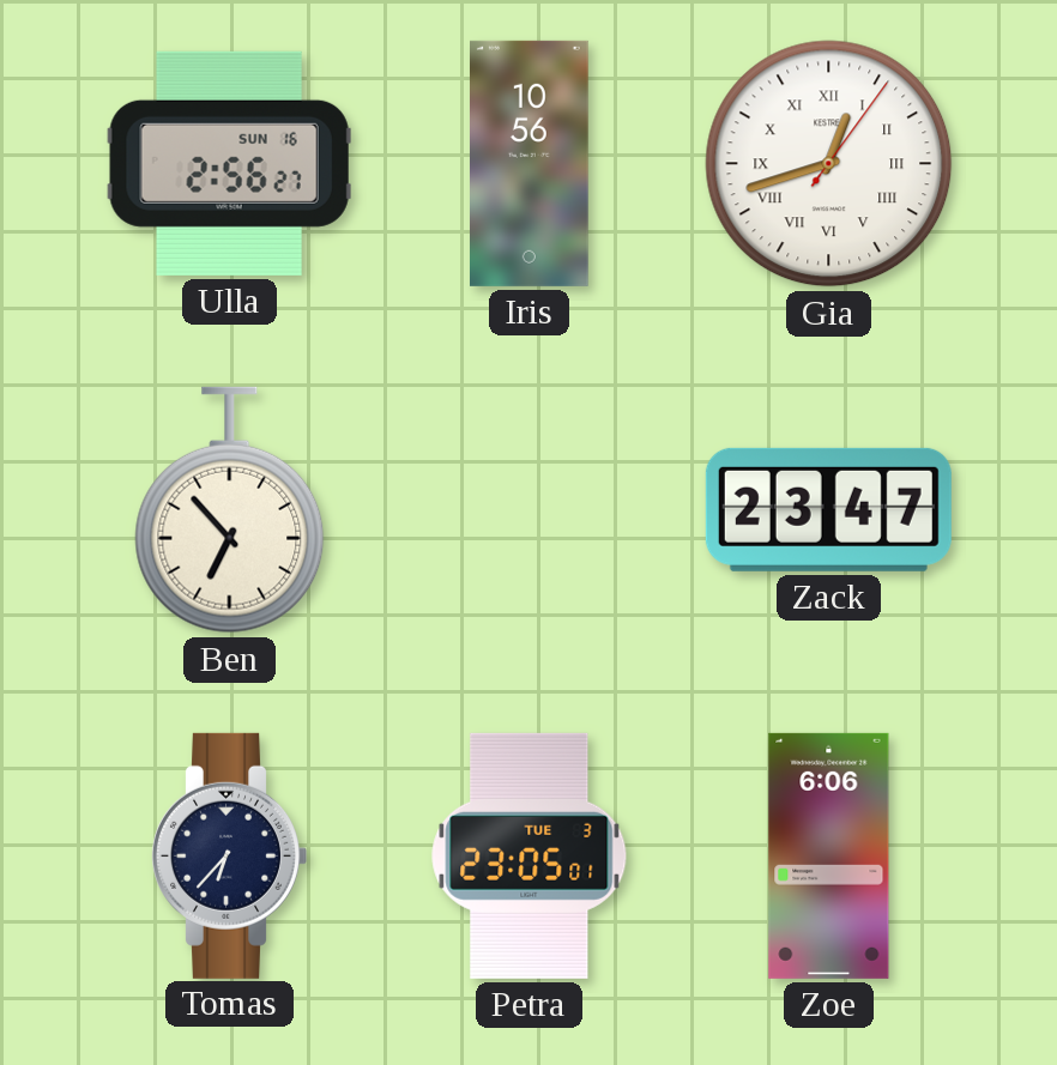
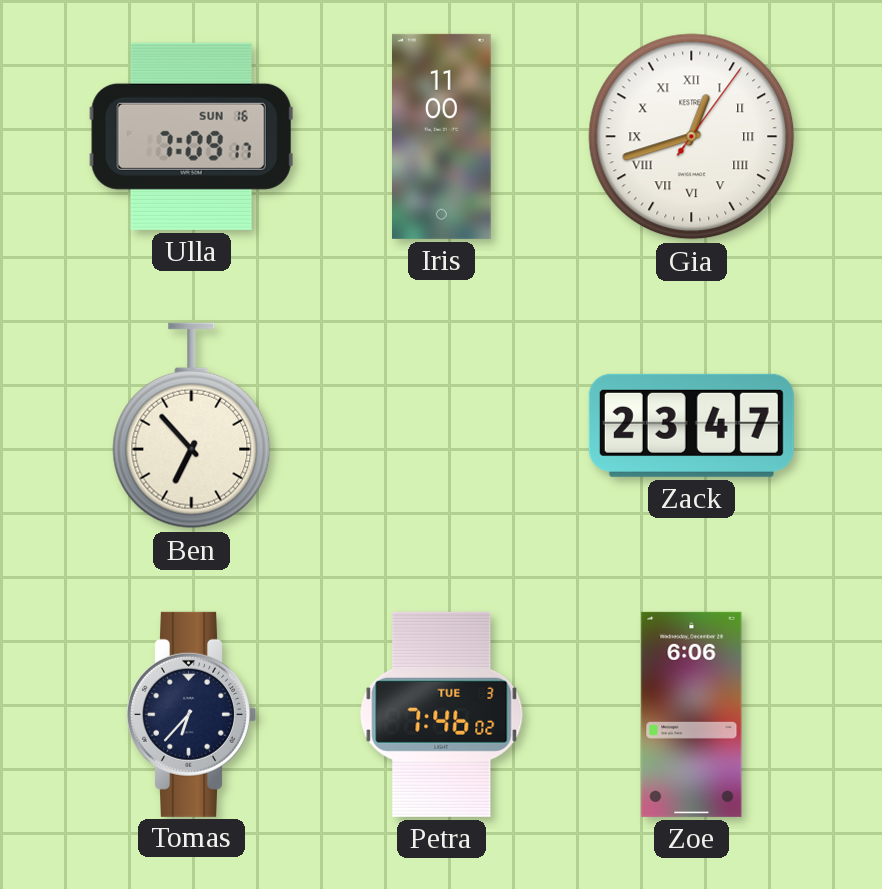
Ulla: 2:56 -> 7:09
Iris: 10:56 -> 11:00
Petra: 23:05 -> 7:46
